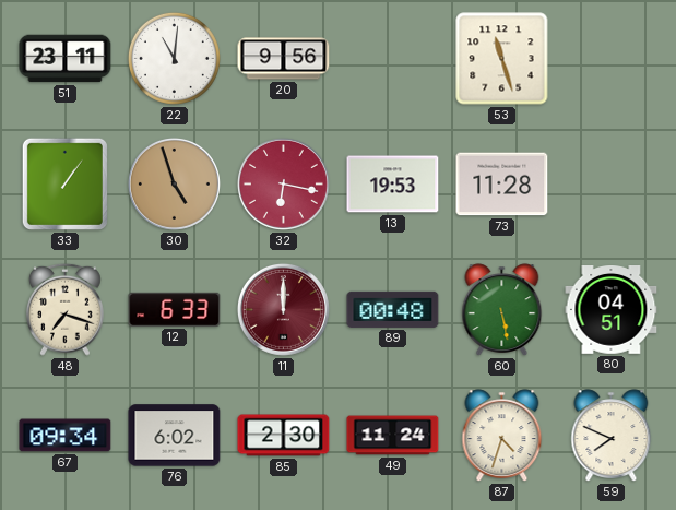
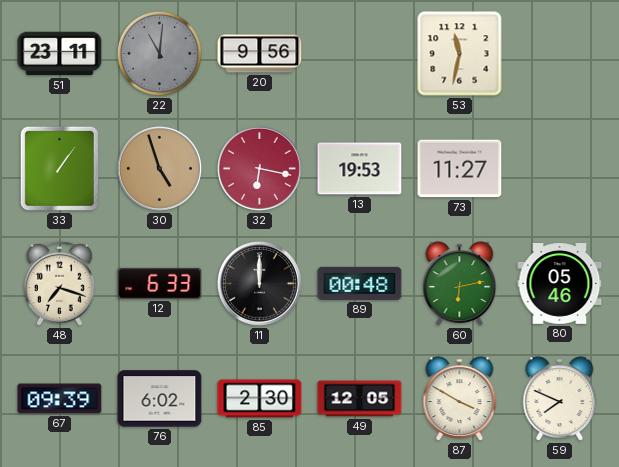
22 dial: white -> grey
53: 11:27 -> 11:32
73: 11:28 -> 11:27
11 dial: burgundy -> black
60: 5:28 -> 6:13
80: 04:51 -> 05:46
67: 09:34 -> 09:39
49: 11:24 -> 12:05
87: 4:33 -> 3:50
